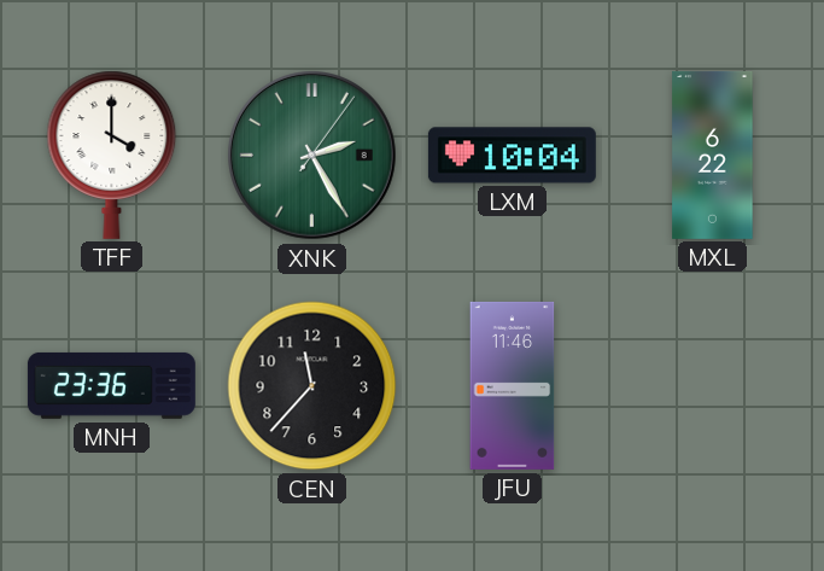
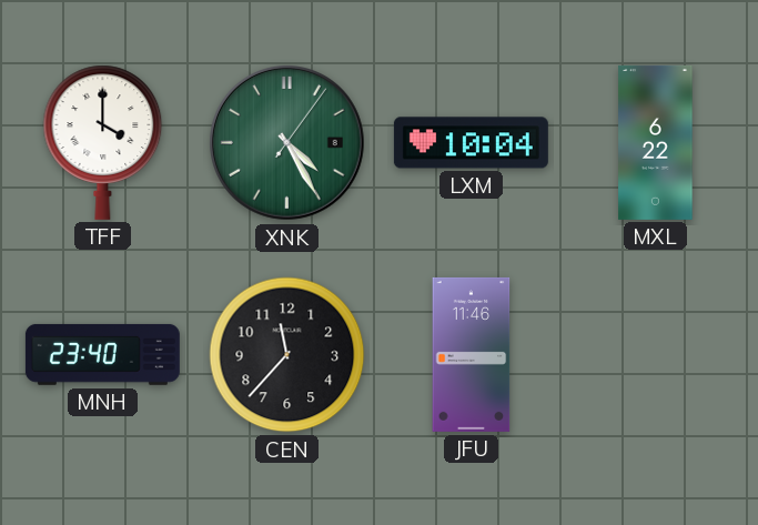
XNK: 2:25 -> 4:25
MNH: 23:36 -> 23:40
